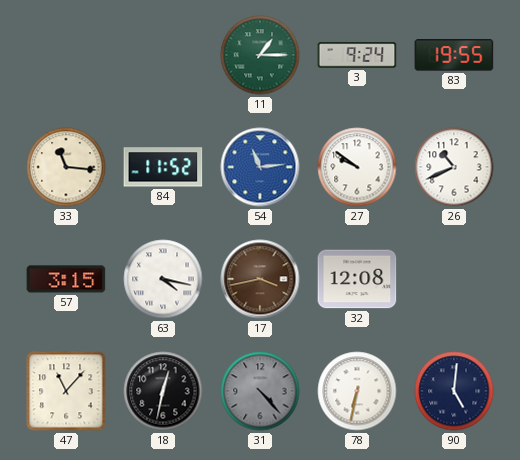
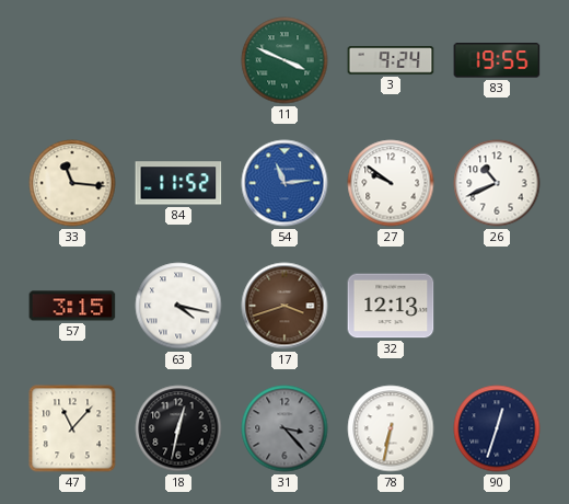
11: 1:15 -> 3:49
17: 3:43 -> 3:42
32: 12:08 -> 12:13
31: 4:23 -> 3:23
90: 5:01 -> 12:33
